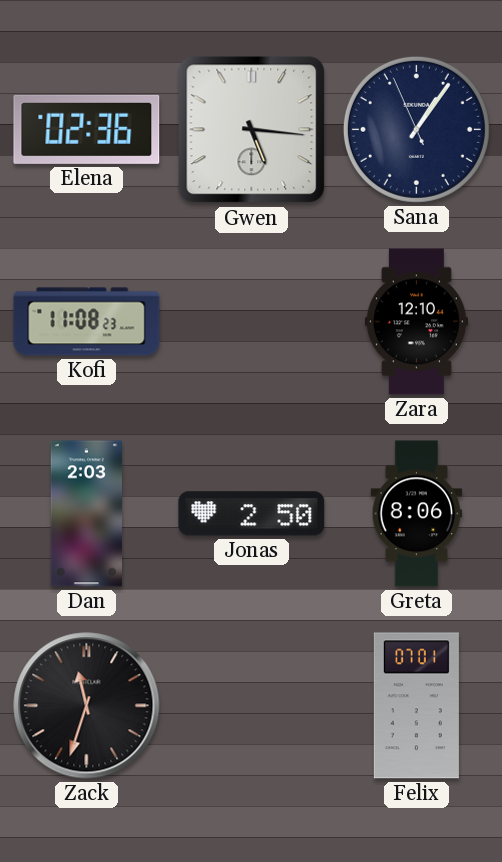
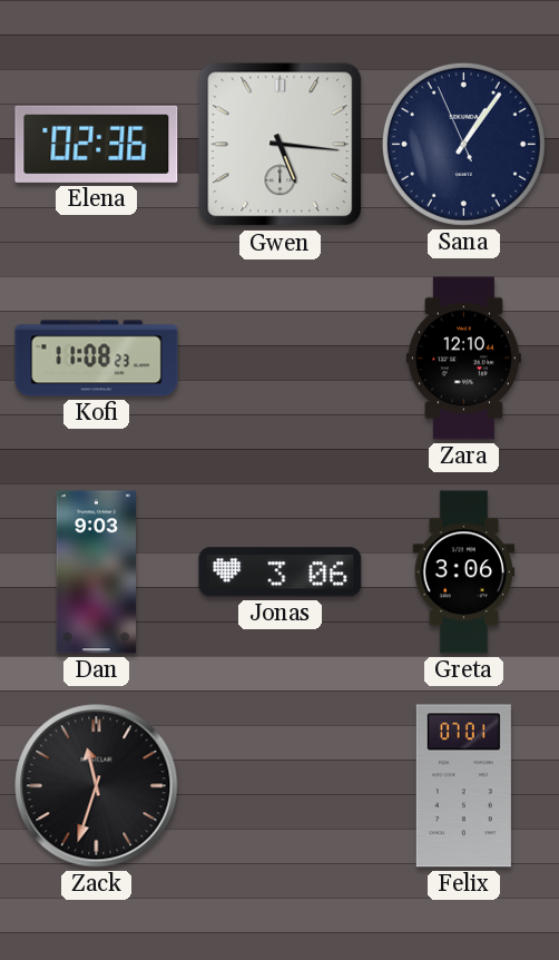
Dan: 2:03 -> 9:03
Jonas: 2:50 -> 3:06
Greta: 8:06 -> 3:06
